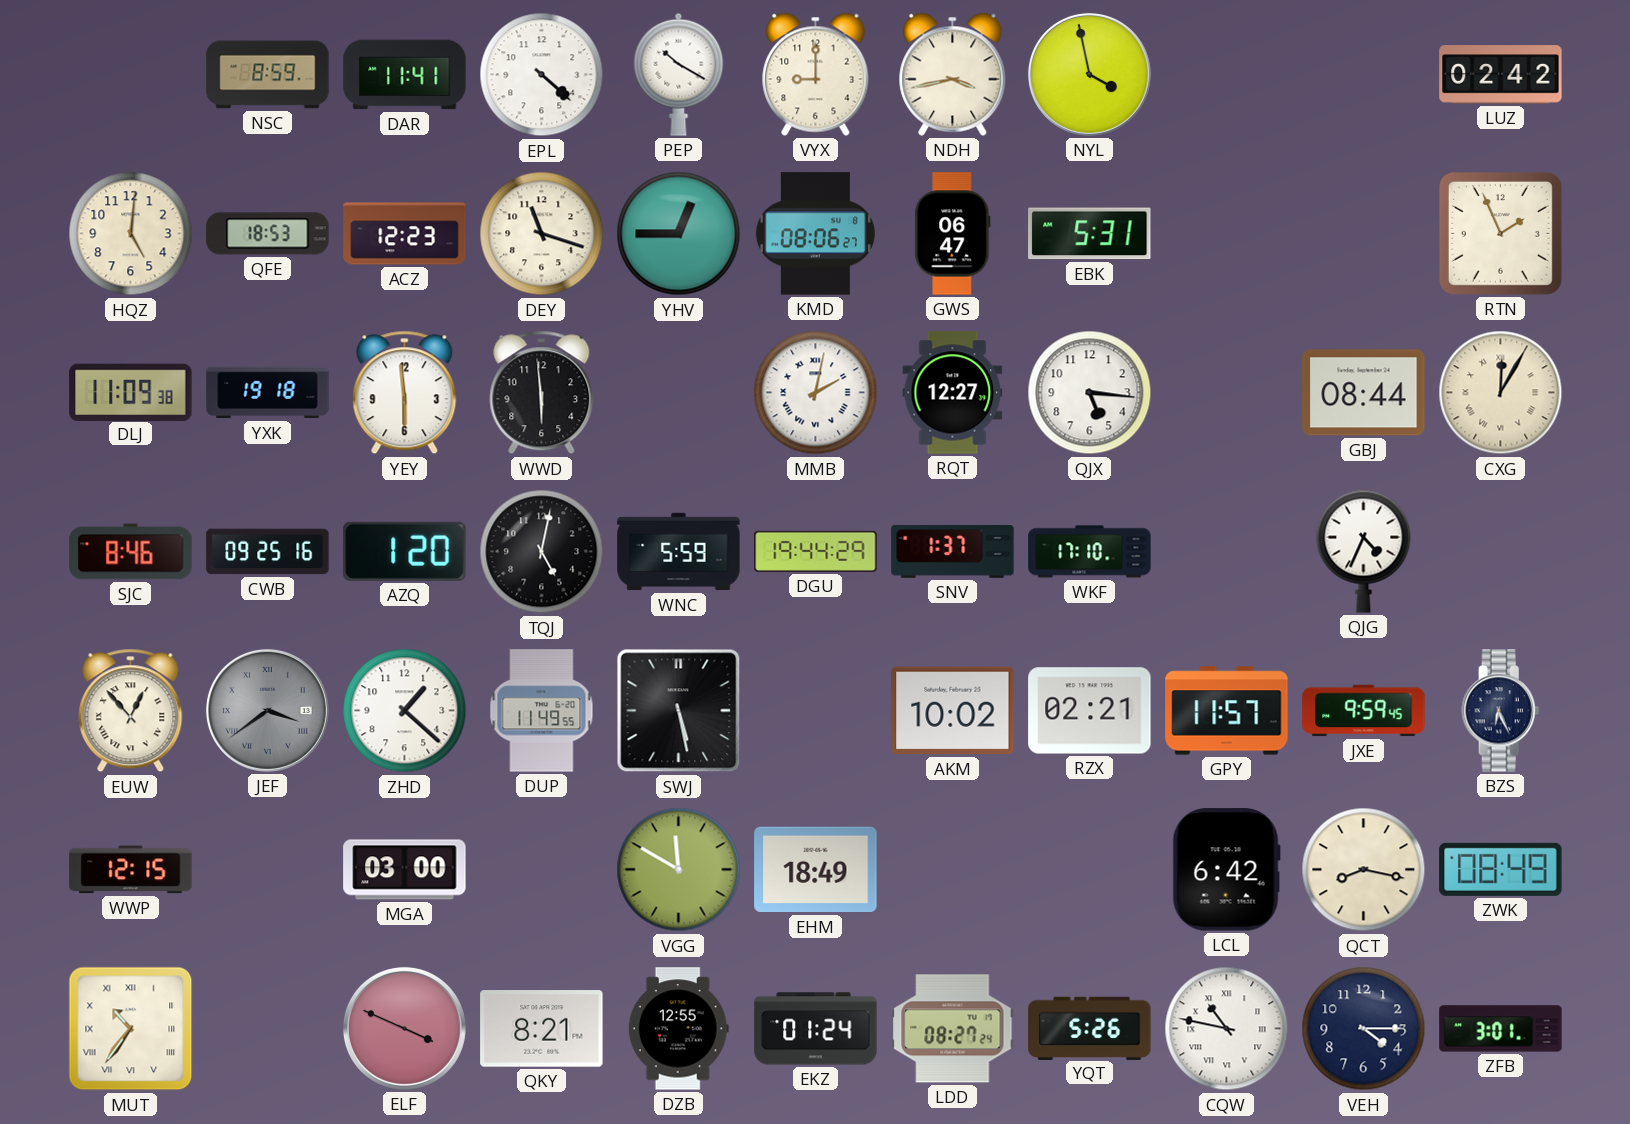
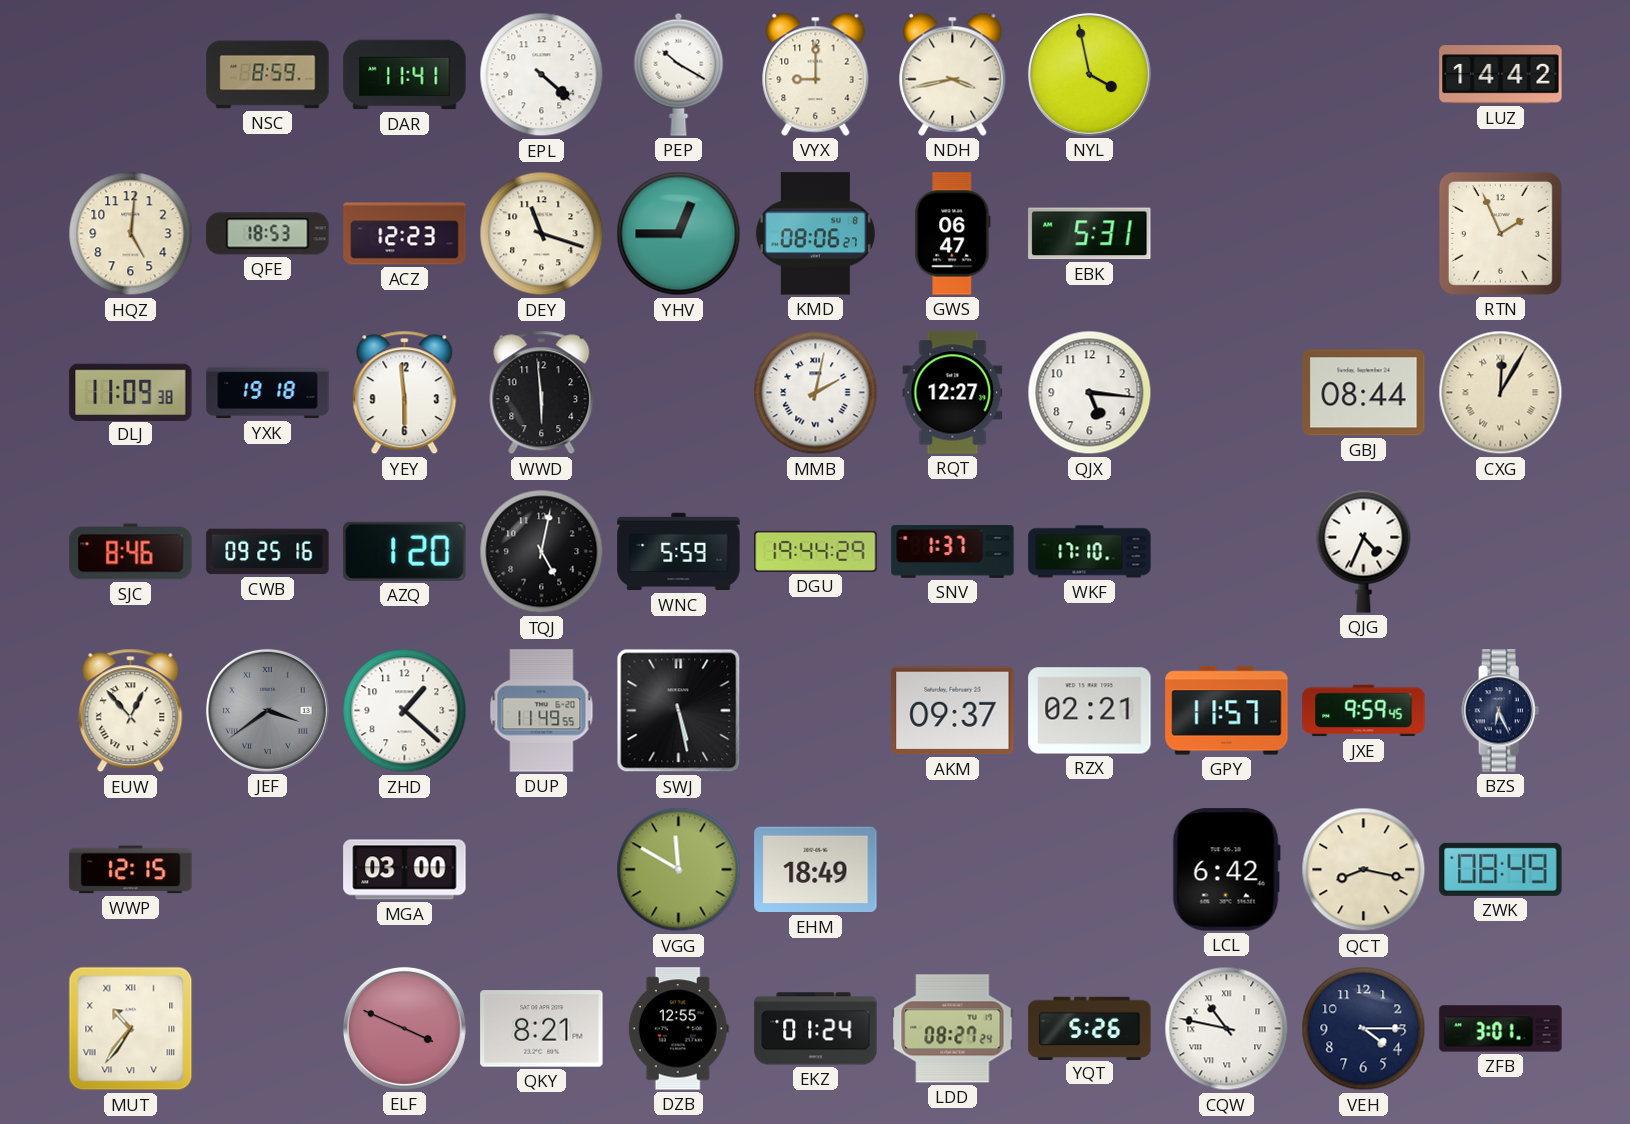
LUZ: 02:42 -> 14:42
AKM: 10:02 -> 09:37
